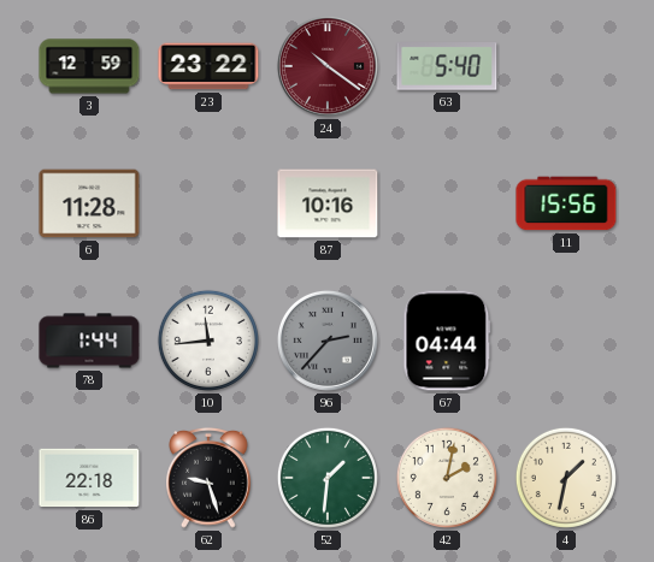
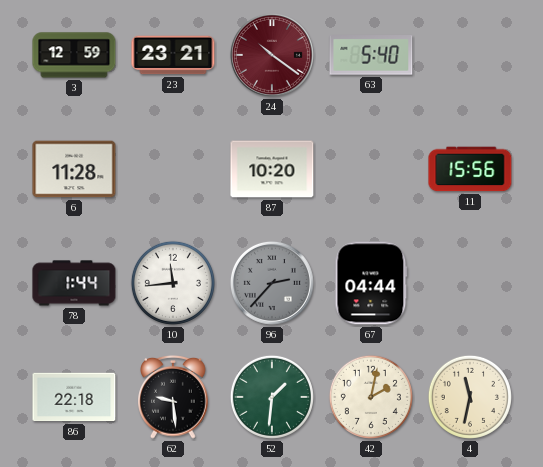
23: 23:22 -> 23:21
87: 10:16 -> 10:20
62: 9:27 -> 9:29
4: 1:32 -> 11:32
